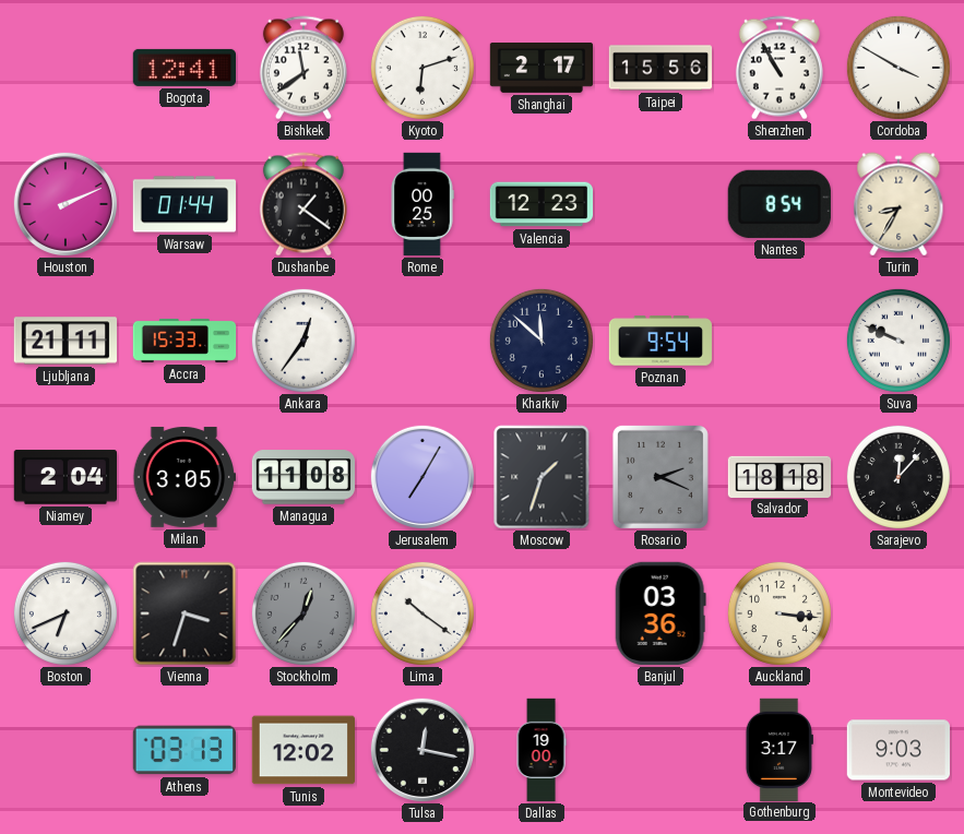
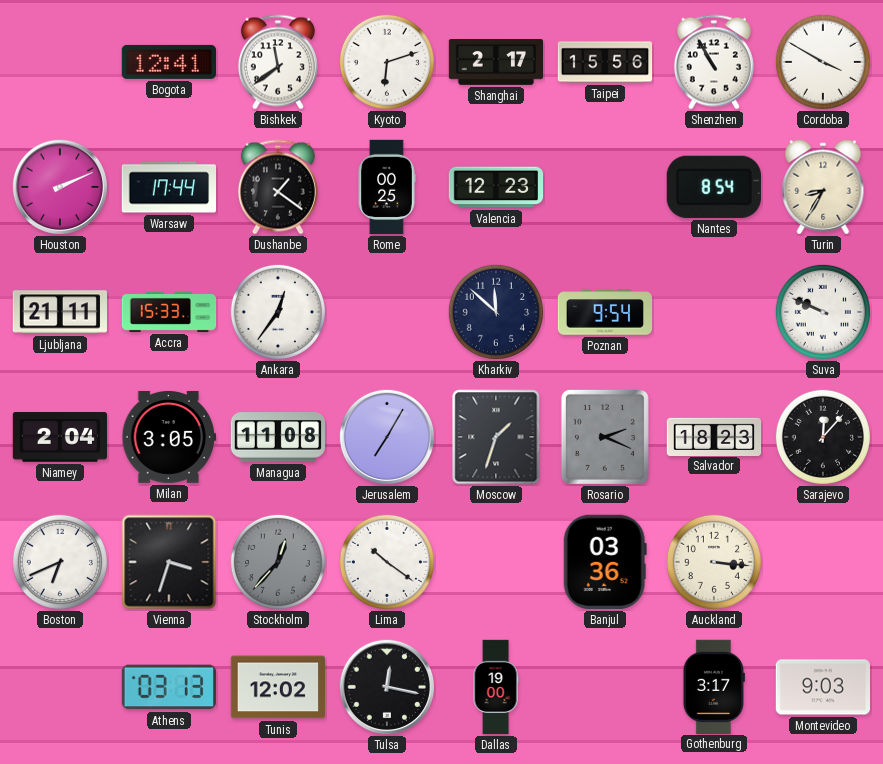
Warsaw: 01:44 -> 17:44
Salvador: 18:18 -> 18:23
